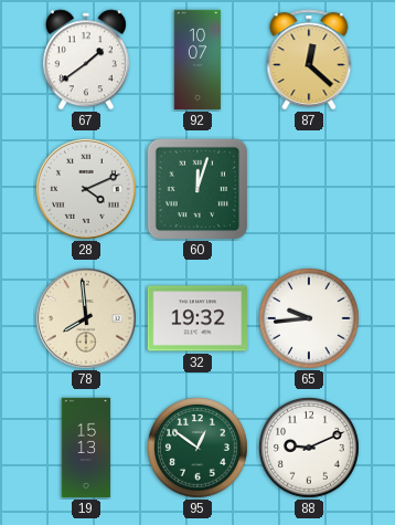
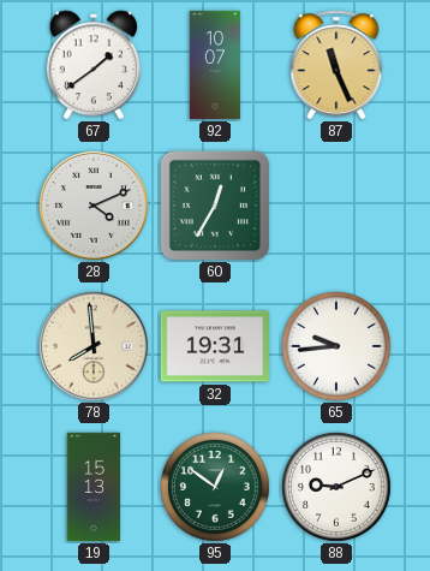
87: 12:22 -> 11:26
60: 12:03 -> 12:35
32: 19:32 -> 19:31
